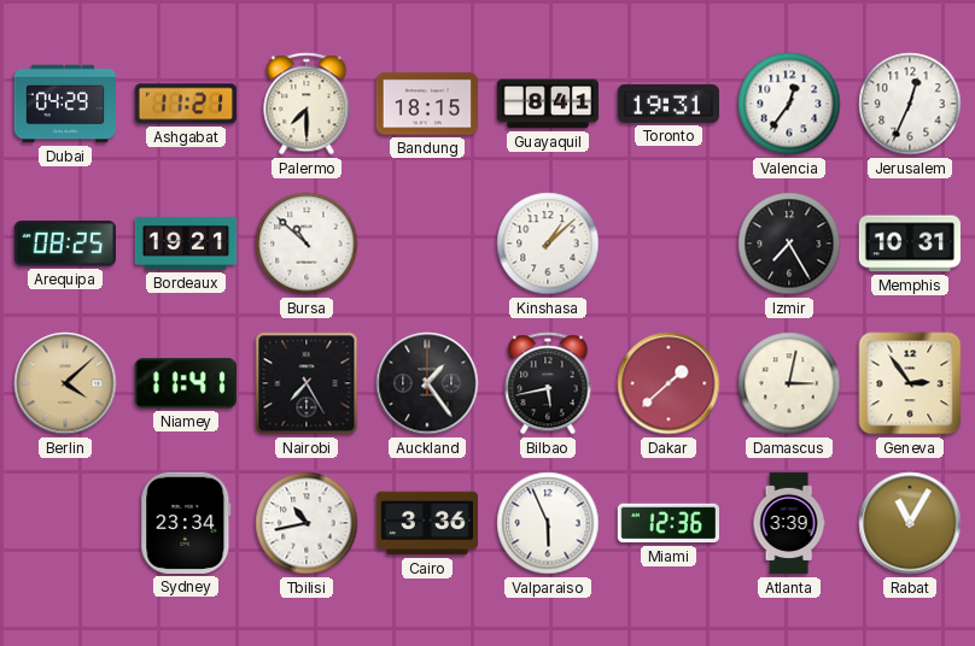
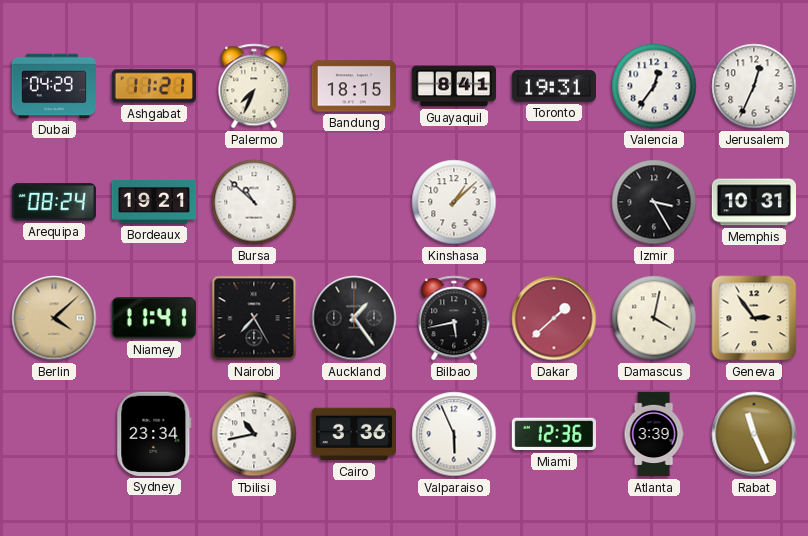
Palermo: 7:30 -> 7:34
Arequipa: 08:25 -> 08:24
Izmir: 7:25 -> 3:25
Damascus: 3:02 -> 4:02
Rabat: 11:05 -> 11:26
